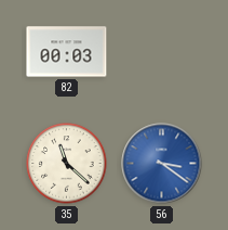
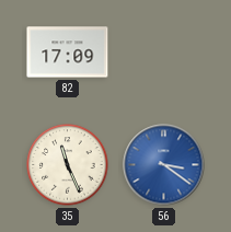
82: 00:03 -> 17:09
35: 11:22 -> 11:26
